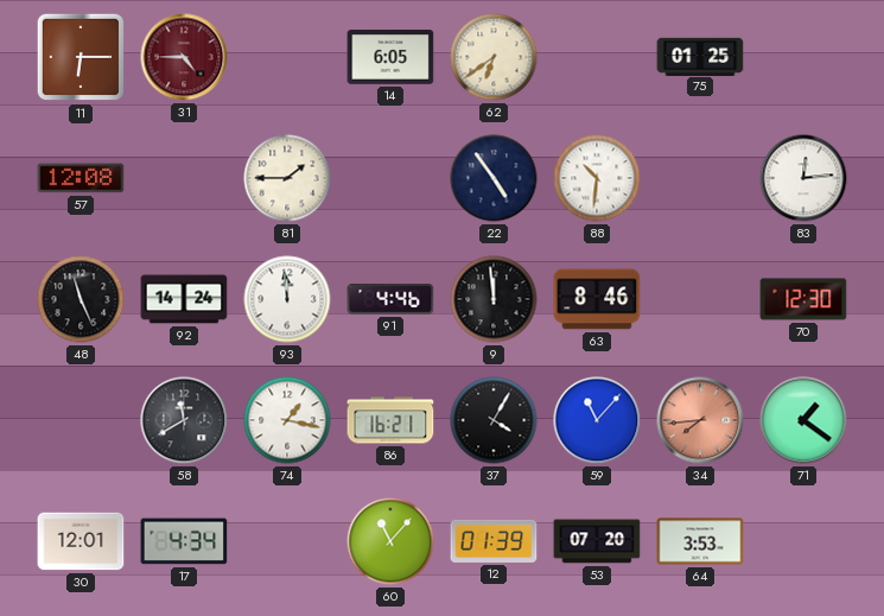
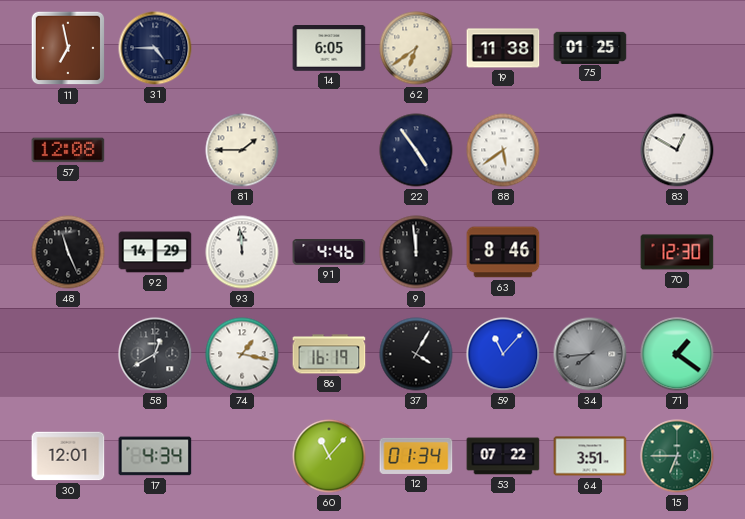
11: 6:15 -> 6:58
31 dial: burgundy -> navy
19: none -> 11:38
88: 10:31 -> 5:39
83: 12:14 -> 12:50
92: 14:24 -> 14:29
58: 11:40 -> 12:40
86: 16:21 -> 16:19
34 dial: salmon -> grey
12: 01:39 -> 01:34
53: 07:20 -> 07:22
64: 3:53 -> 3:51
15: none -> 6:45
